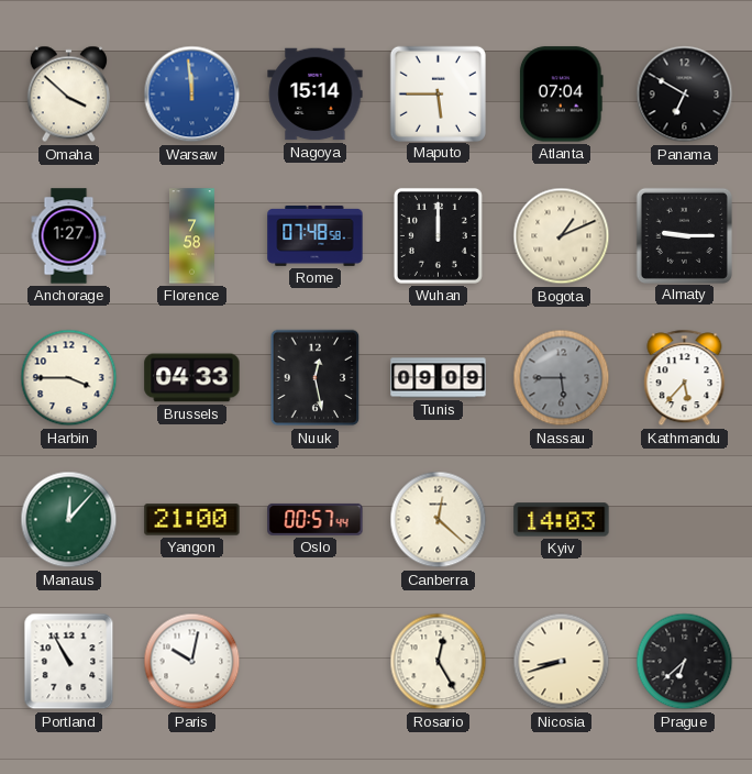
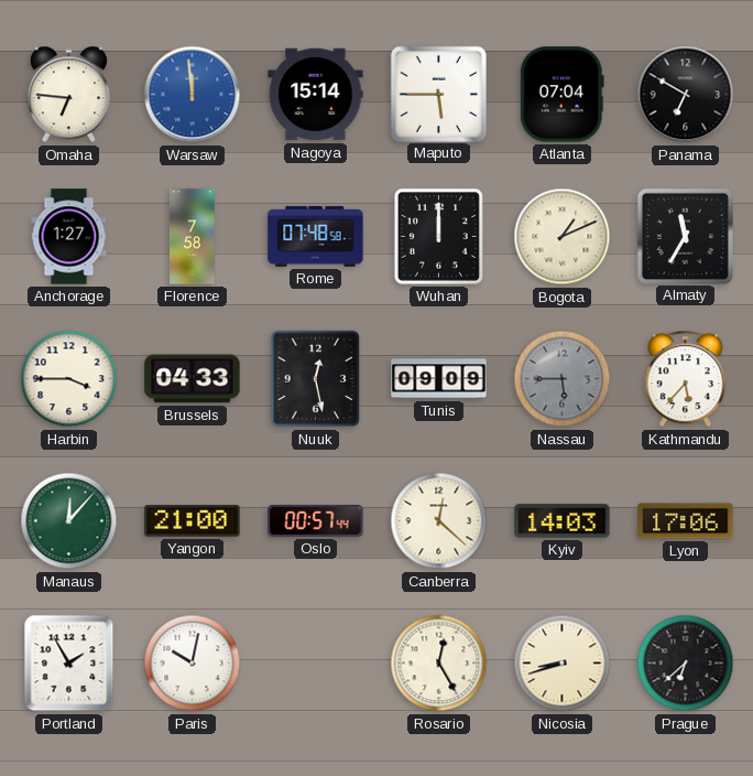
Omaha: 3:52 -> 6:46
Almaty: 9:15 -> 11:35
Lyon: none -> 17:06
Portland: 10:55 -> 1:55
